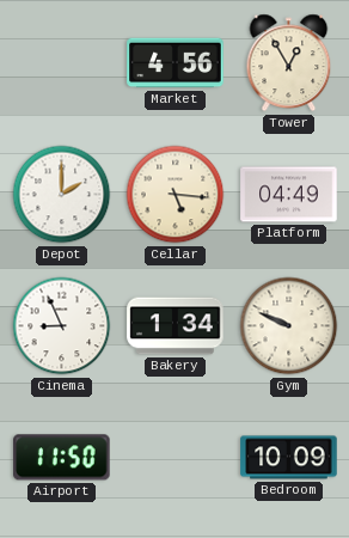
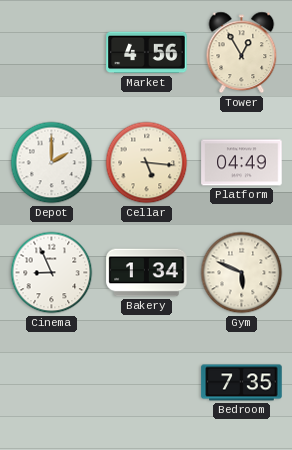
Gym: 9:49 -> 5:49
Airport: 11:50 -> none
Bedroom: 10:09 -> 7:35
